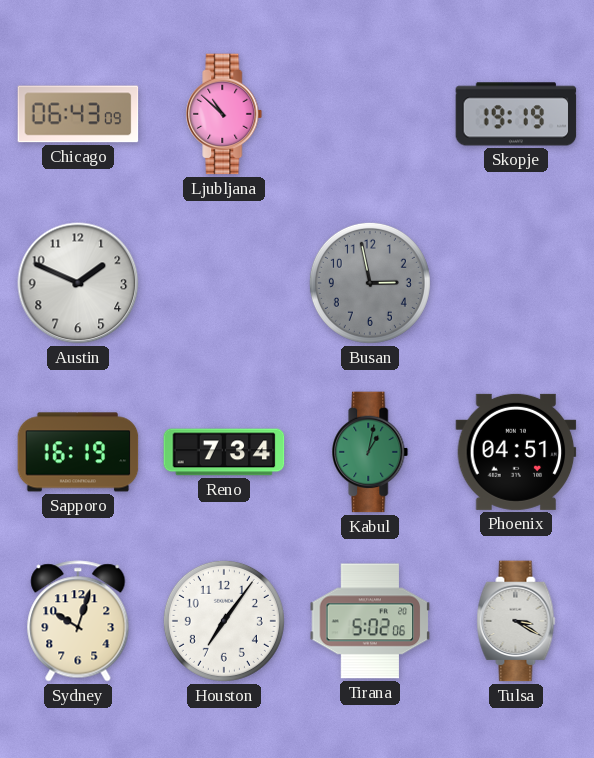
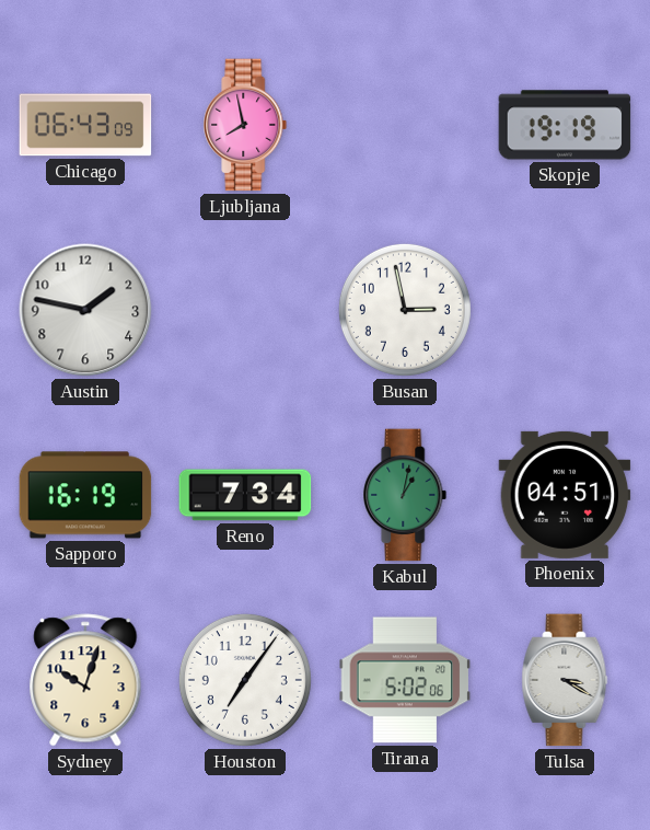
Ljubljana: 10:52 -> 7:58
Austin: 1:49 -> 1:47
Busan dial: grey -> white
